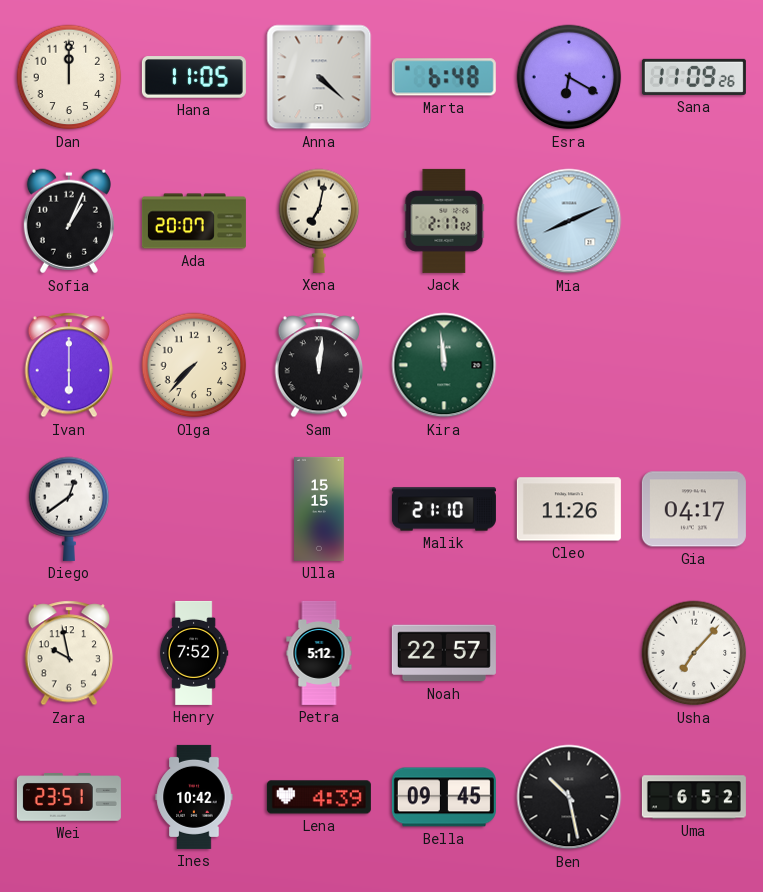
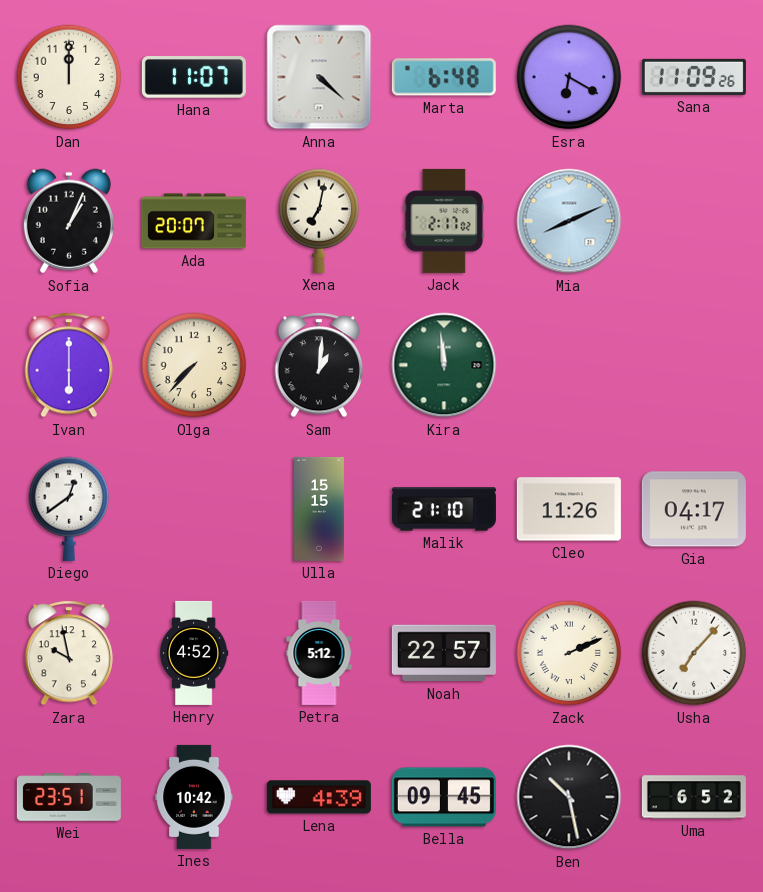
Hana: 11:05 -> 11:07
Sam: 12:01 -> 1:01
Henry: 7:52 -> 4:52
Zack: none -> 2:11
